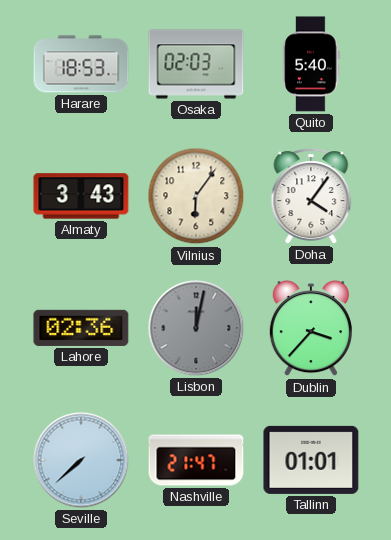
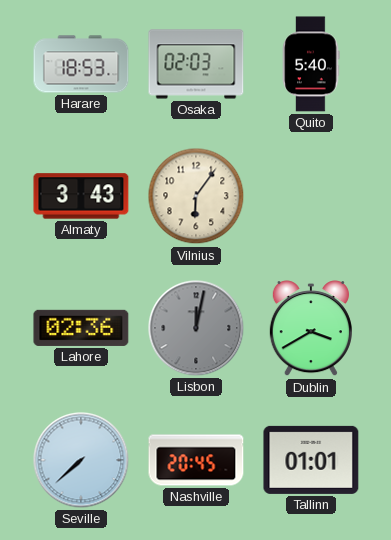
Doha: 4:06 -> none
Dublin: 3:37 -> 3:40
Nashville: 21:47 -> 20:45
